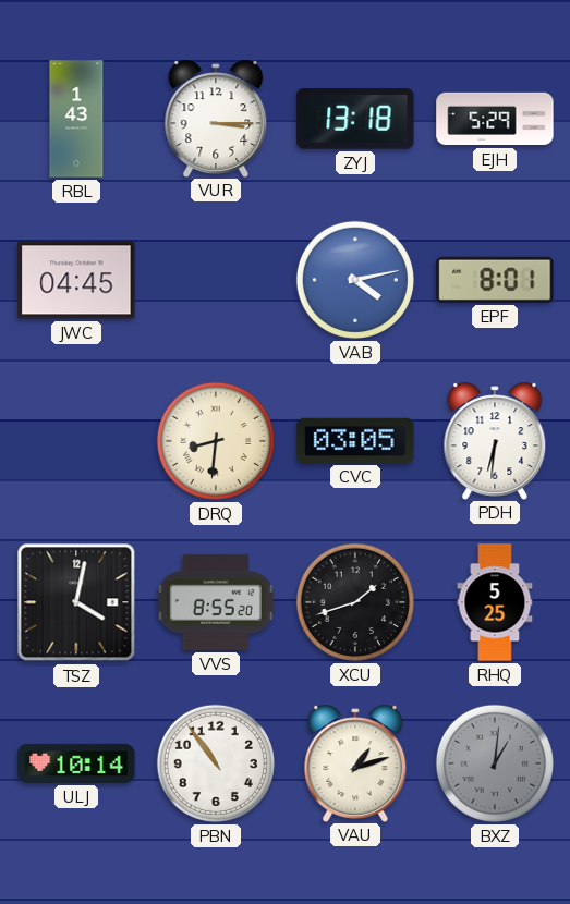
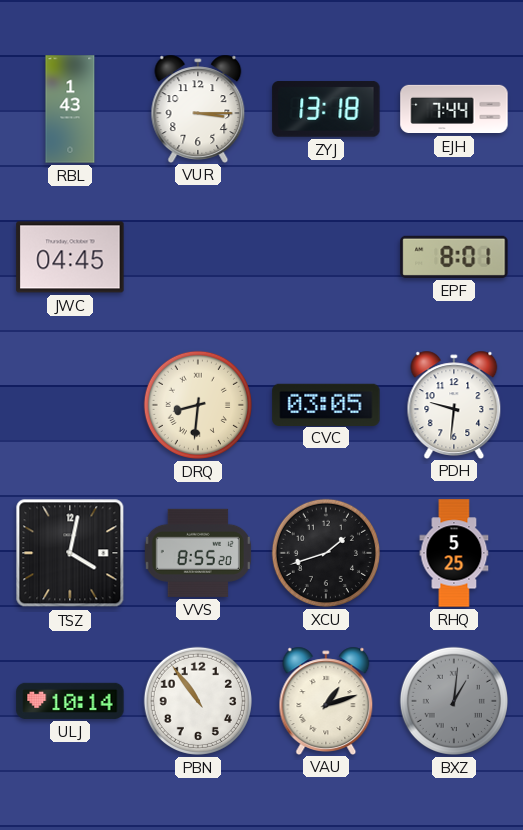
EJH: 5:29 -> 7:44
VAB: 4:13 -> none
PDH: 6:31 -> 9:31
